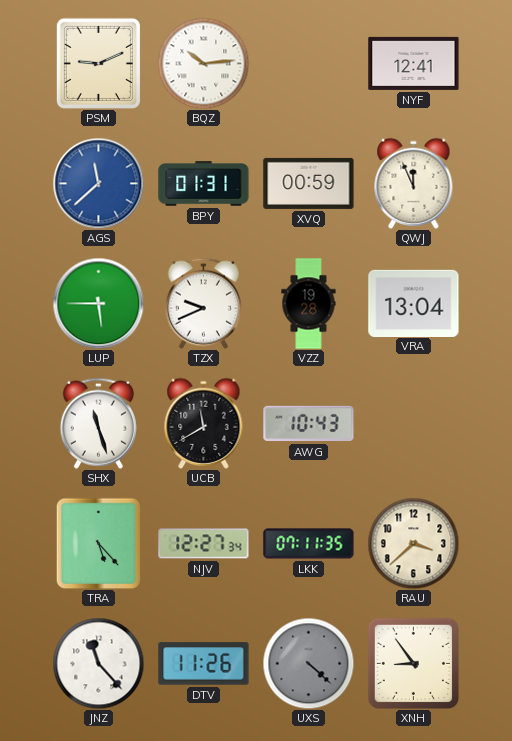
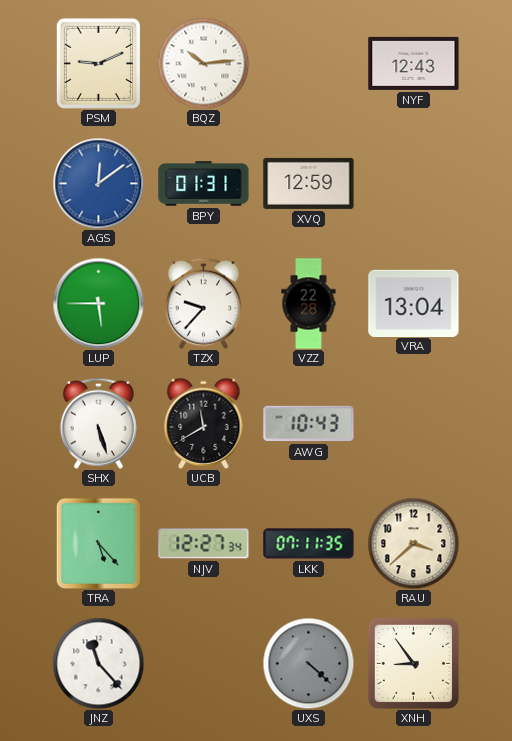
NYF: 12:41 -> 12:43
AGS: 11:38 -> 12:09
XVQ: 00:59 -> 12:59
QWJ: 11:56 -> none
TZX: 9:41 -> 9:37
VZZ: 19:28 -> 22:28
SHX: 11:27 -> 5:27
DTV: 11:26 -> none
